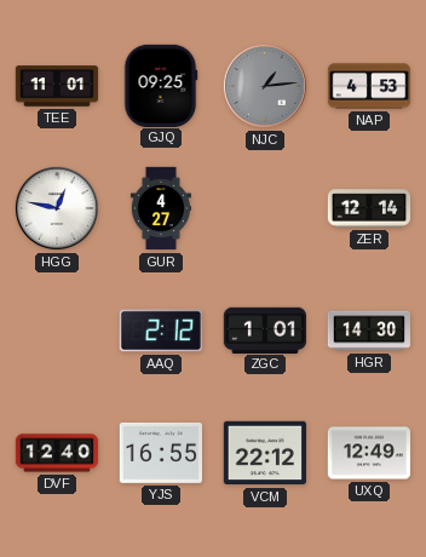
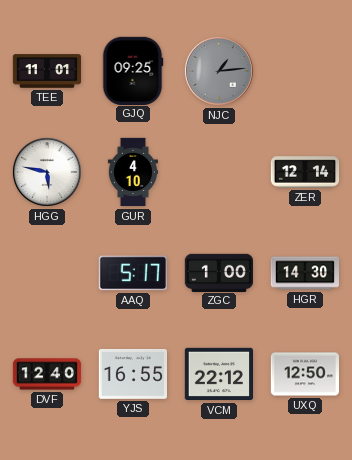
NAP: 4:53 -> none
HGG: 12:47 -> 5:47
GUR: 4:27 -> 4:10
AAQ: 2:12 -> 5:17
ZGC: 1:01 -> 1:00
UXQ: 12:49 -> 12:50
